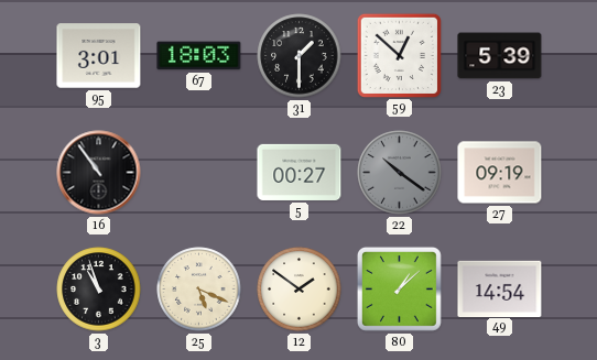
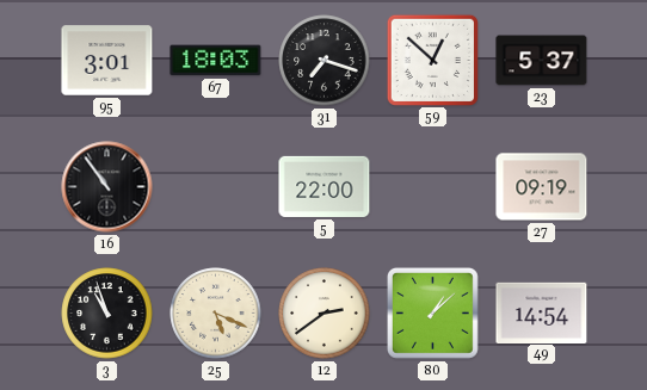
31: 1:30 -> 7:18
23: 5:39 -> 5:37
5: 00:27 -> 22:00
22: 10:21 -> none
12: 1:51 -> 2:39
